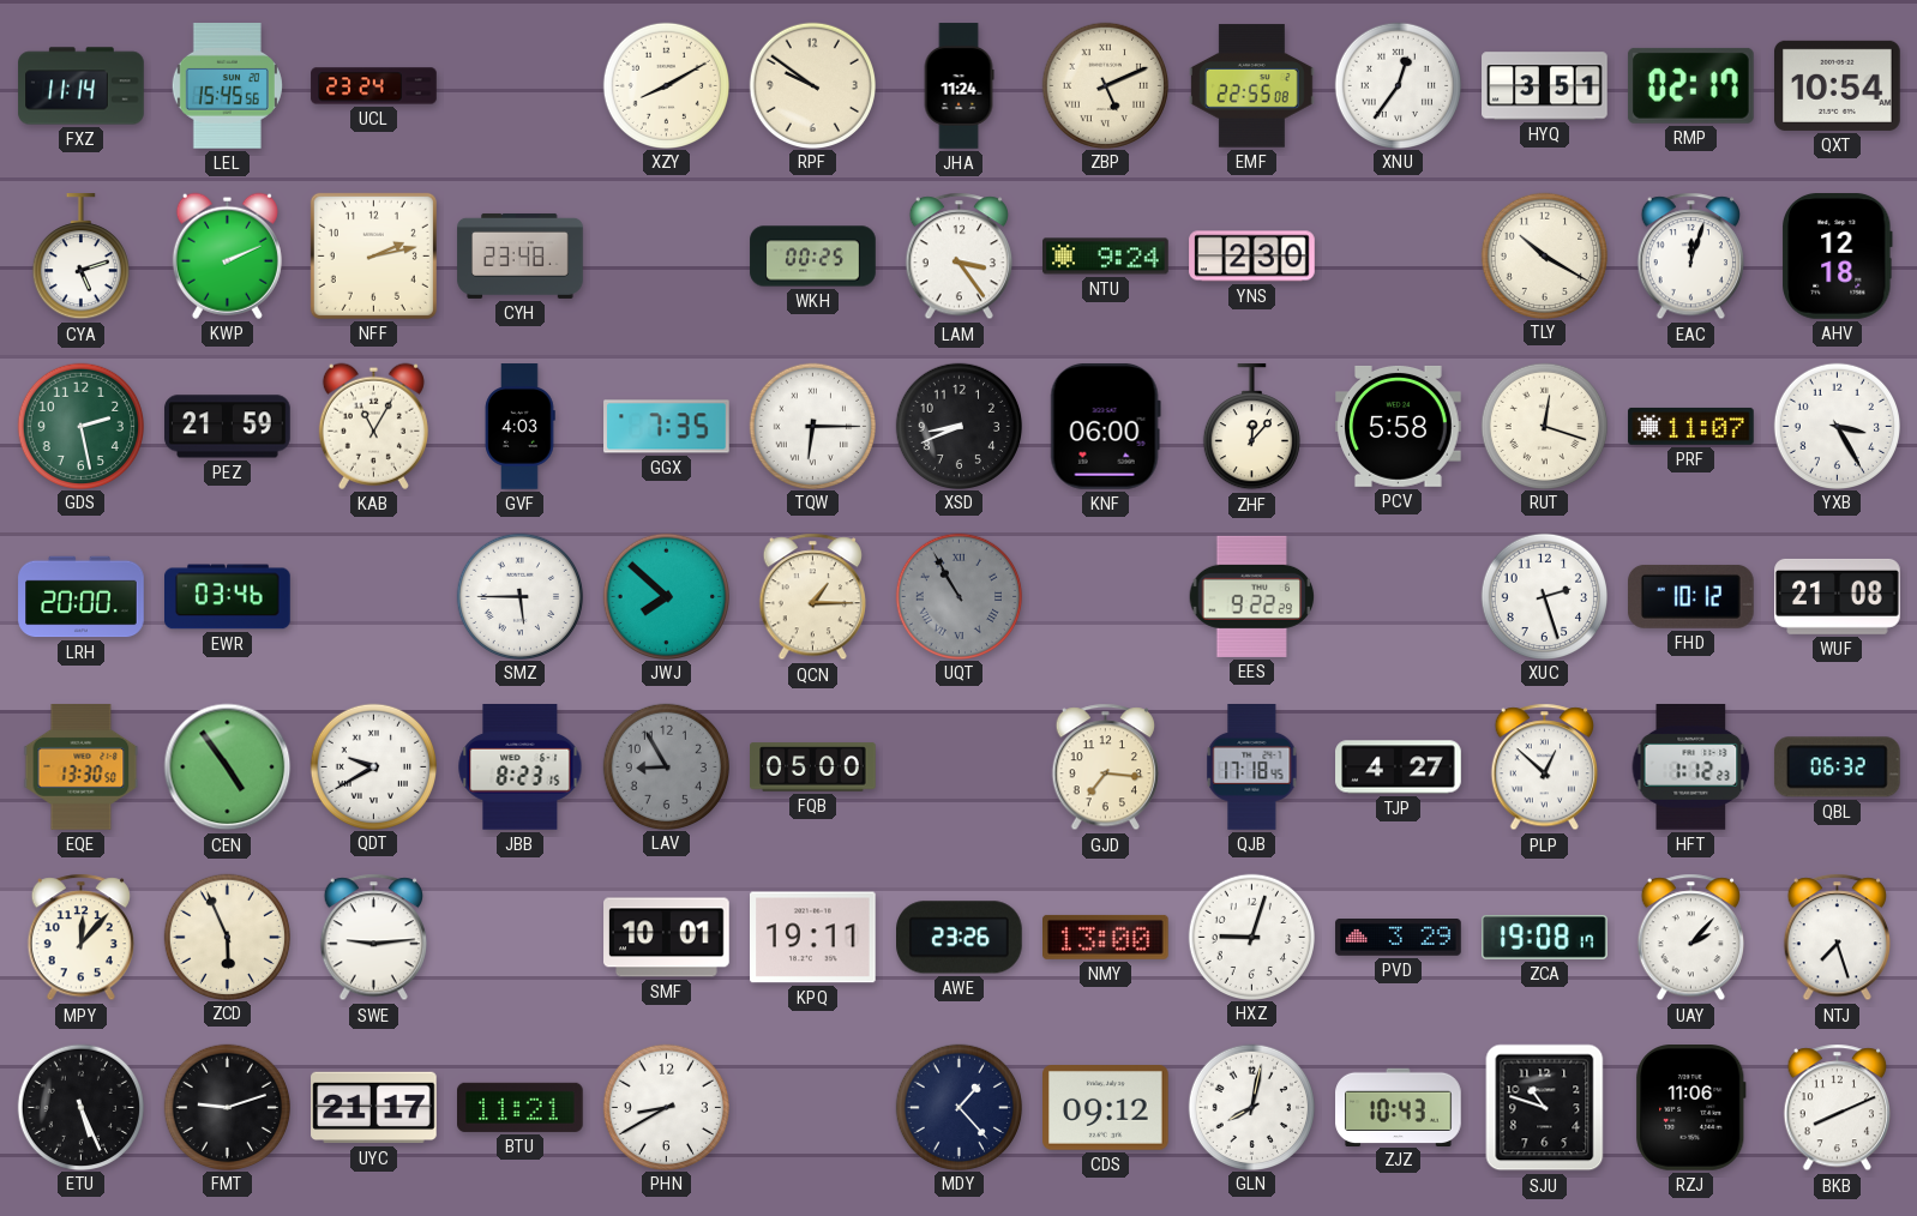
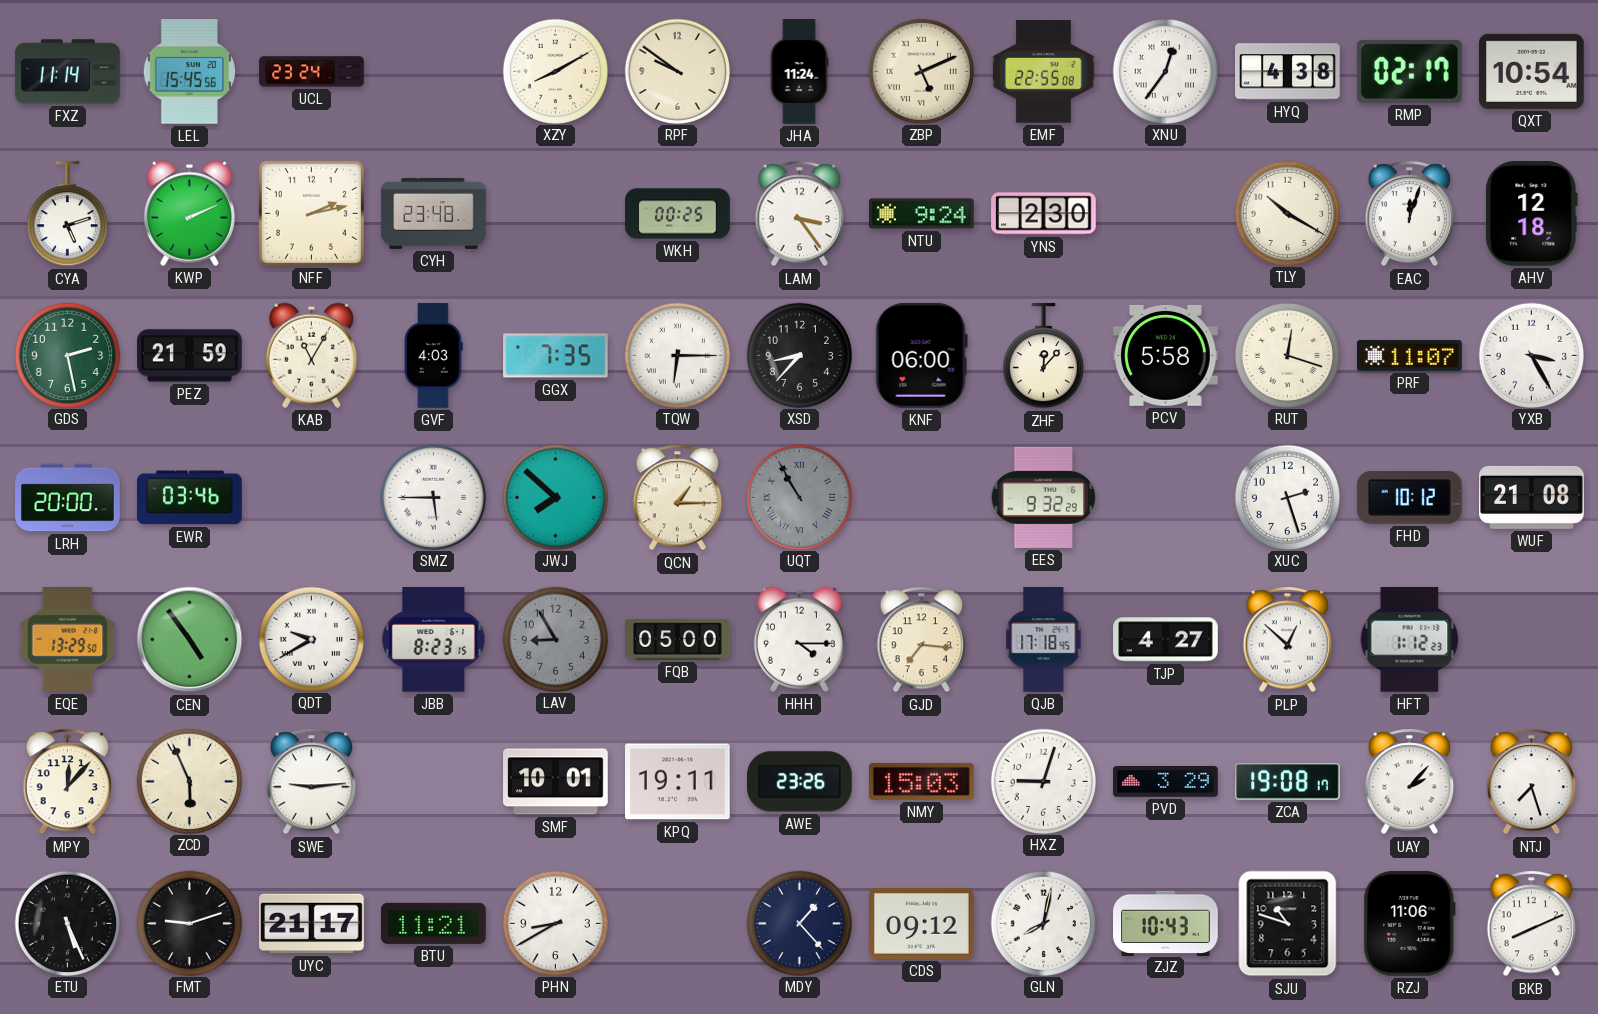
HYQ: 3:51 -> 4:38
XSD: 8:41 -> 8:37
EES: 9:22 -> 9:32
EQE: 13:30 -> 13:29
HHH: none -> 4:15
QBL: 06:32 -> none
NMY: 13:00 -> 15:03
